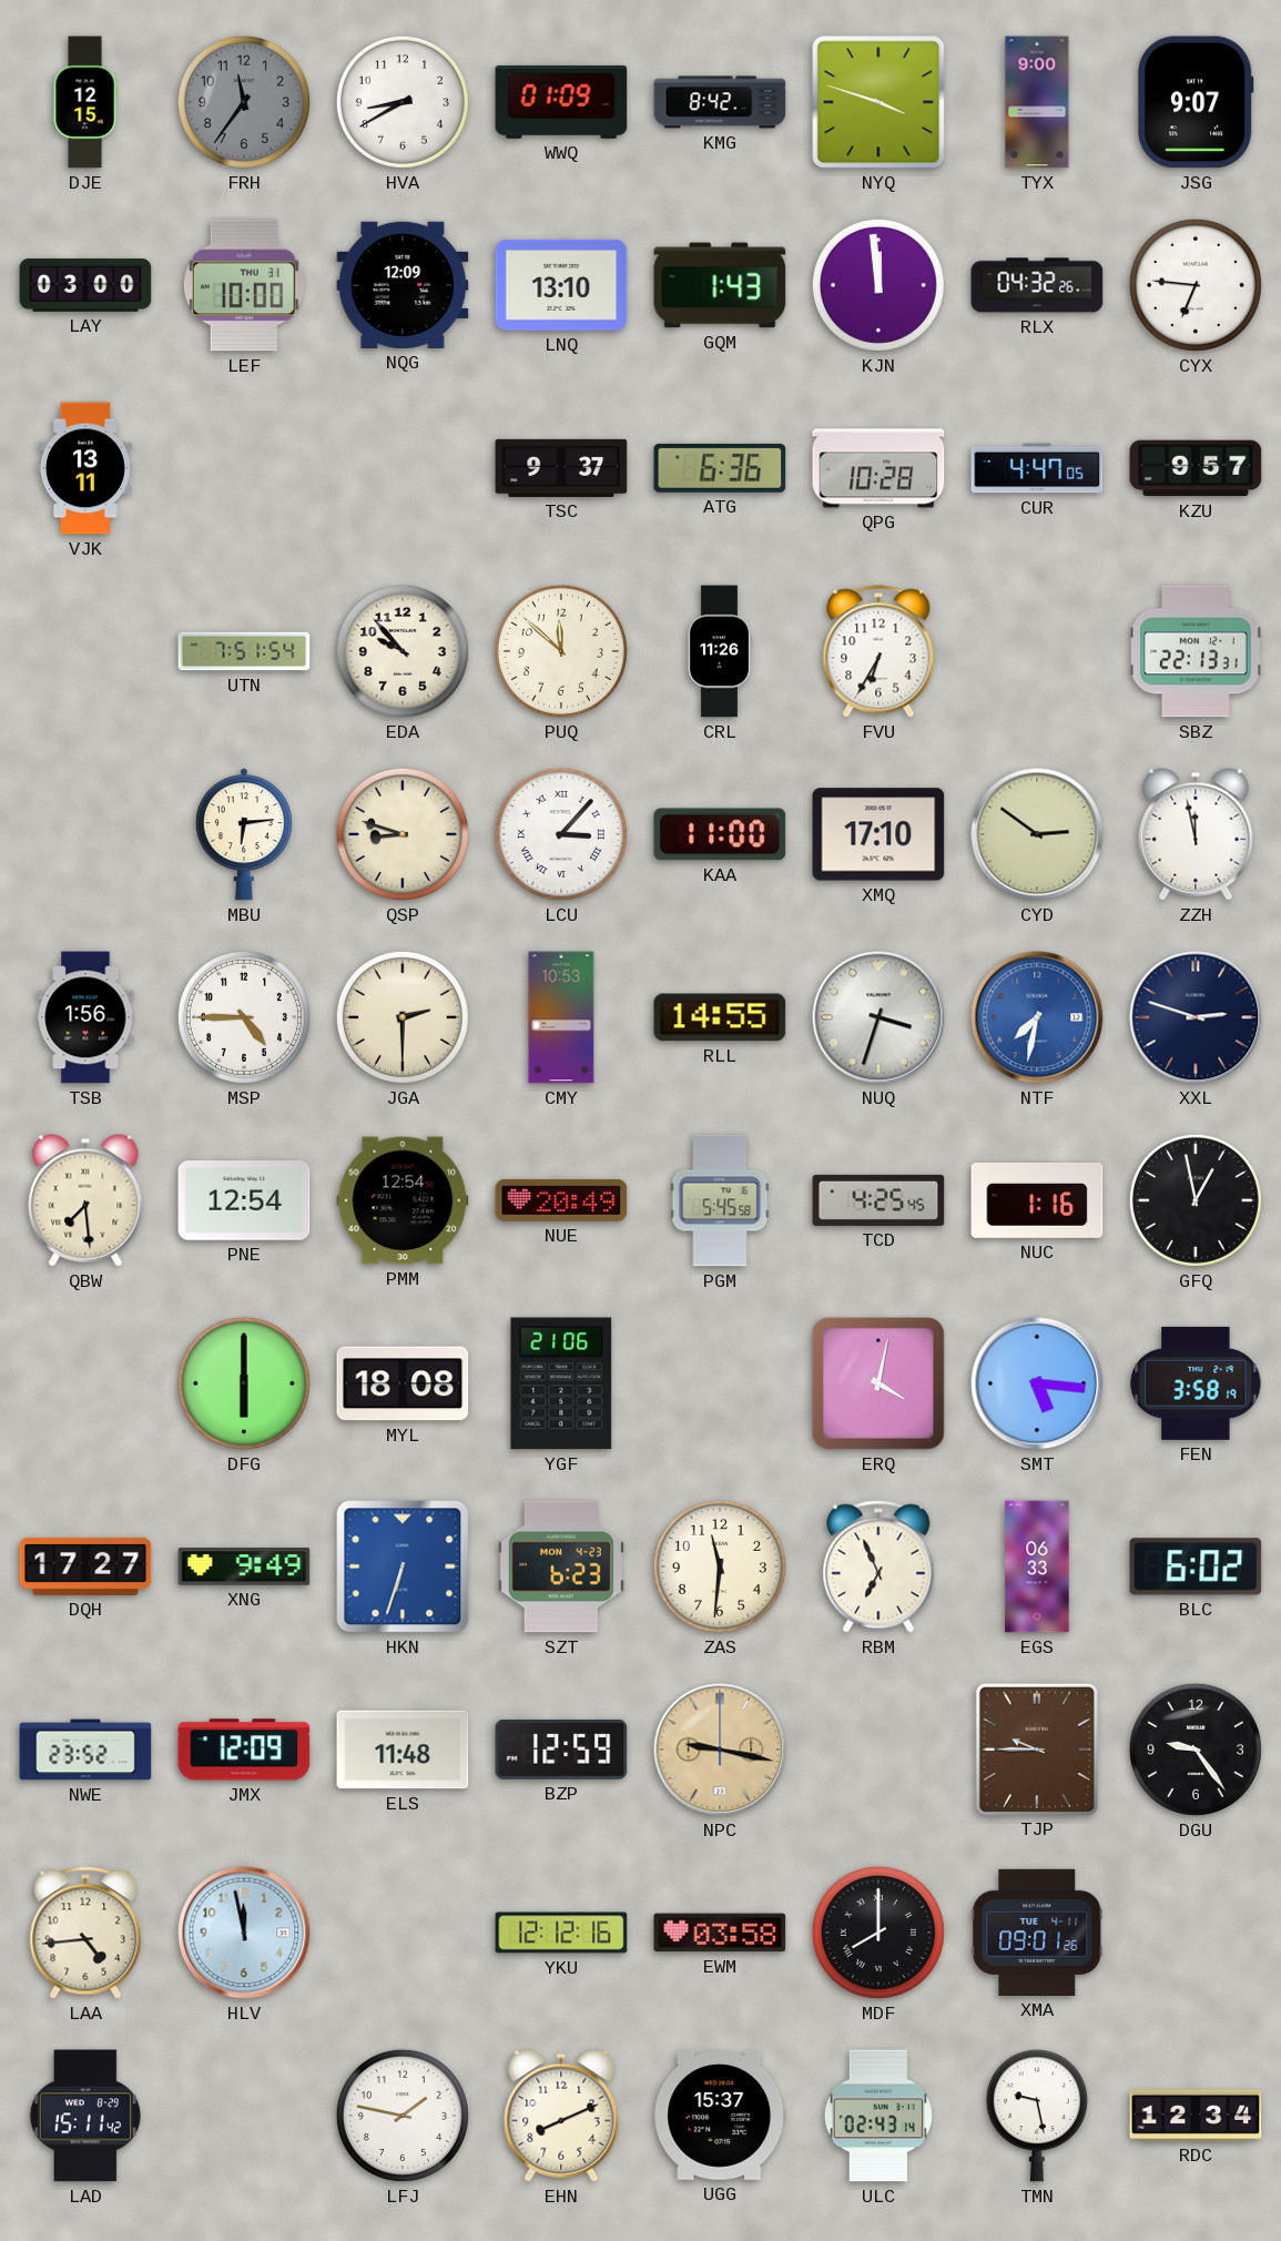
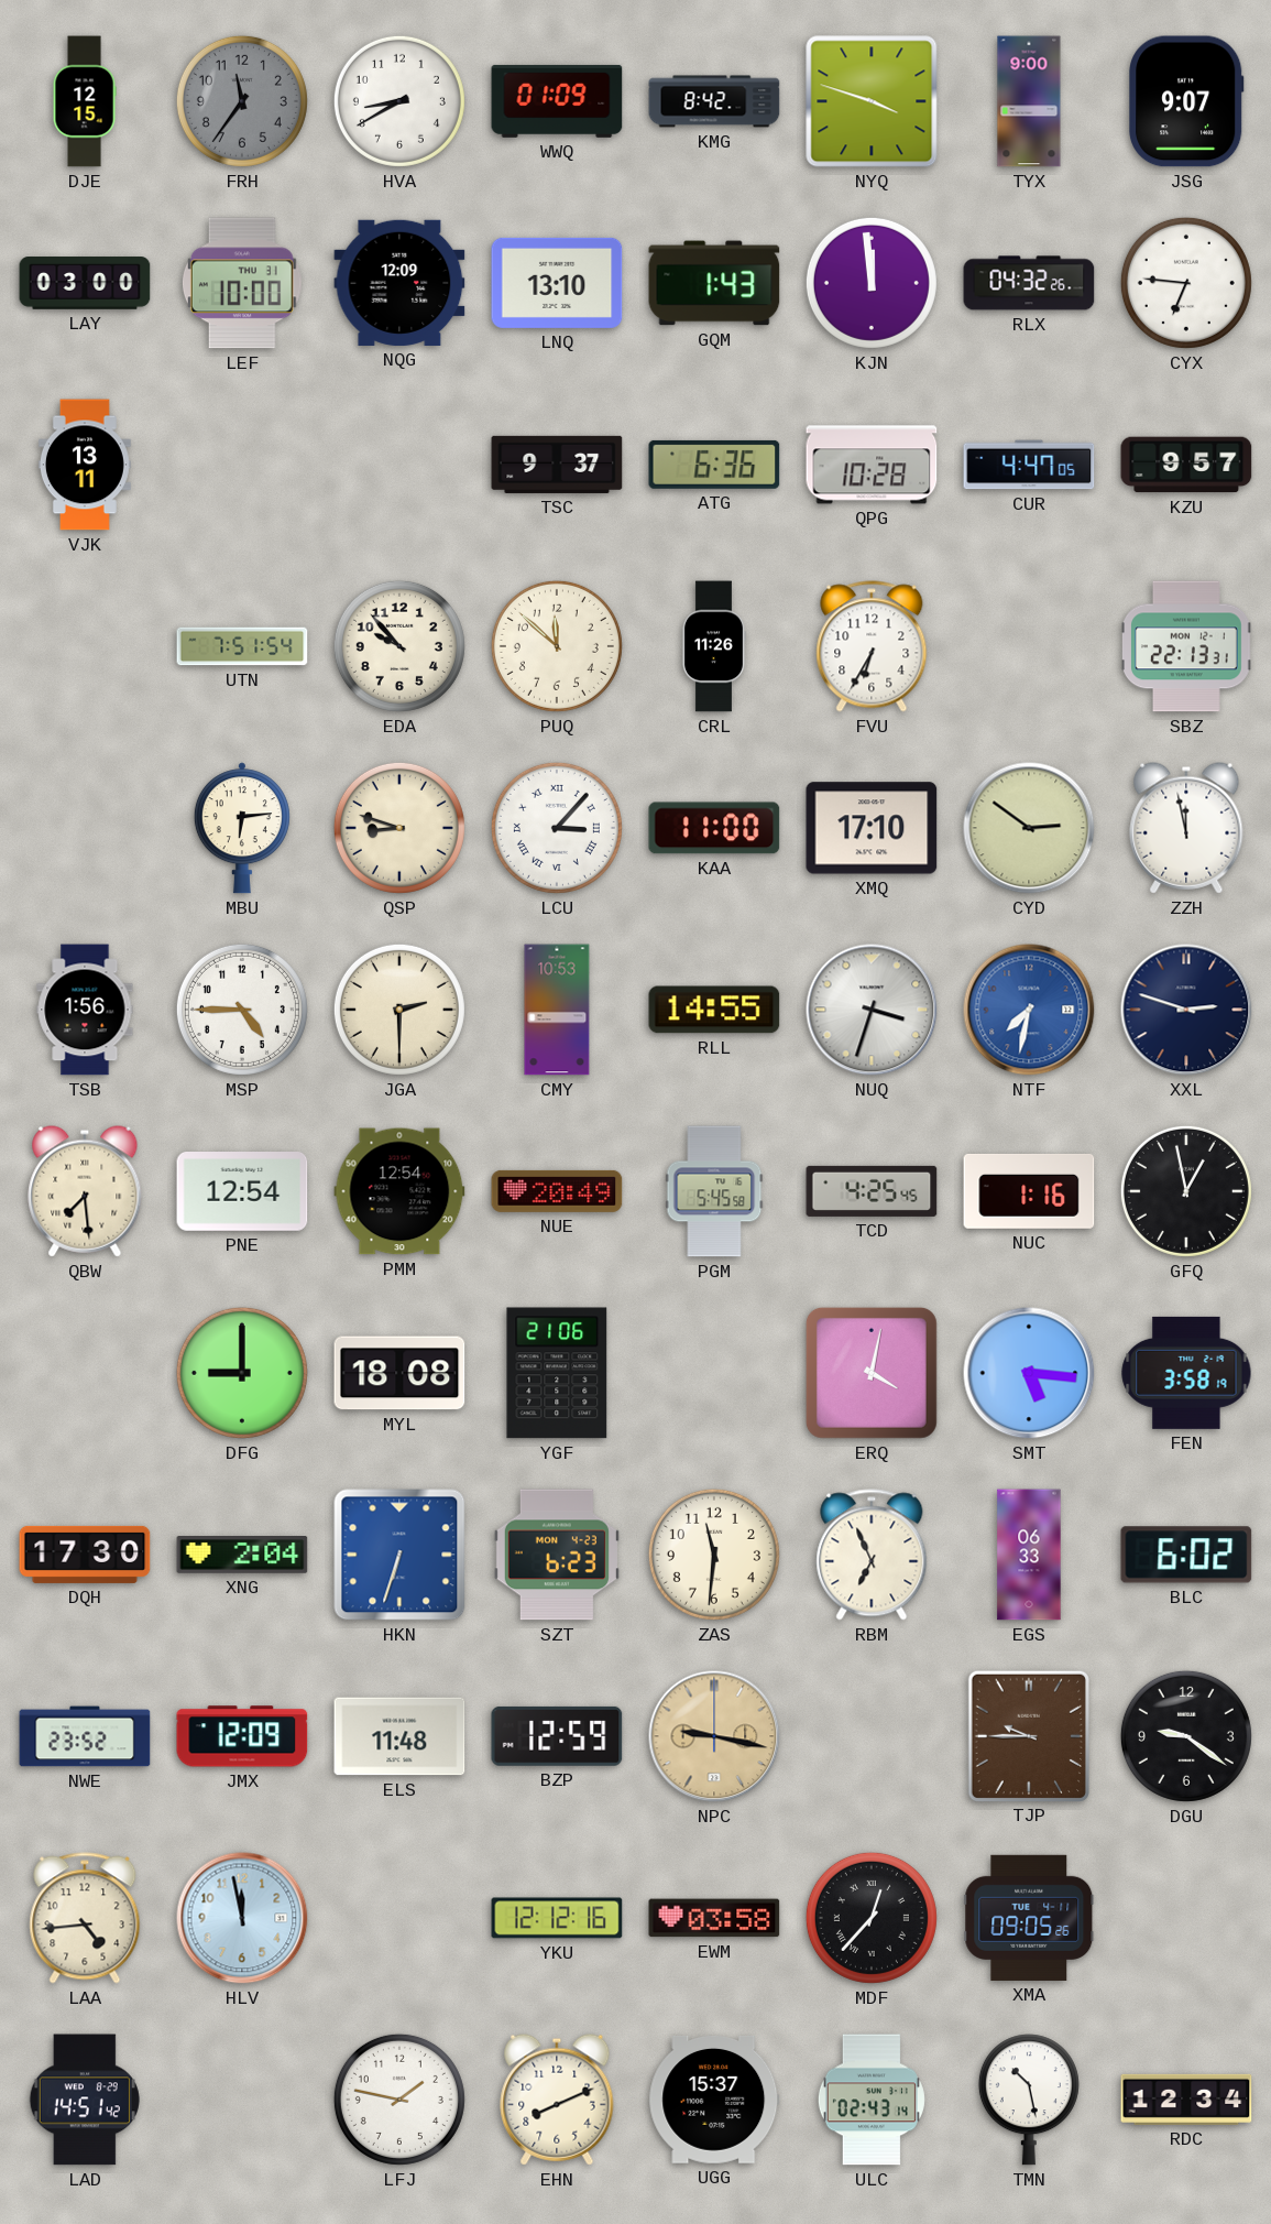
DFG: 6:00 -> 9:00
DQH: 17:27 -> 17:30
XNG: 9:49 -> 2:04
DGU: 9:24 -> 9:21
MDF: 8:00 -> 12:37
XMA: 09:01 -> 09:05
LAD: 15:11 -> 14:51
TMN: 9:28 -> 10:28
